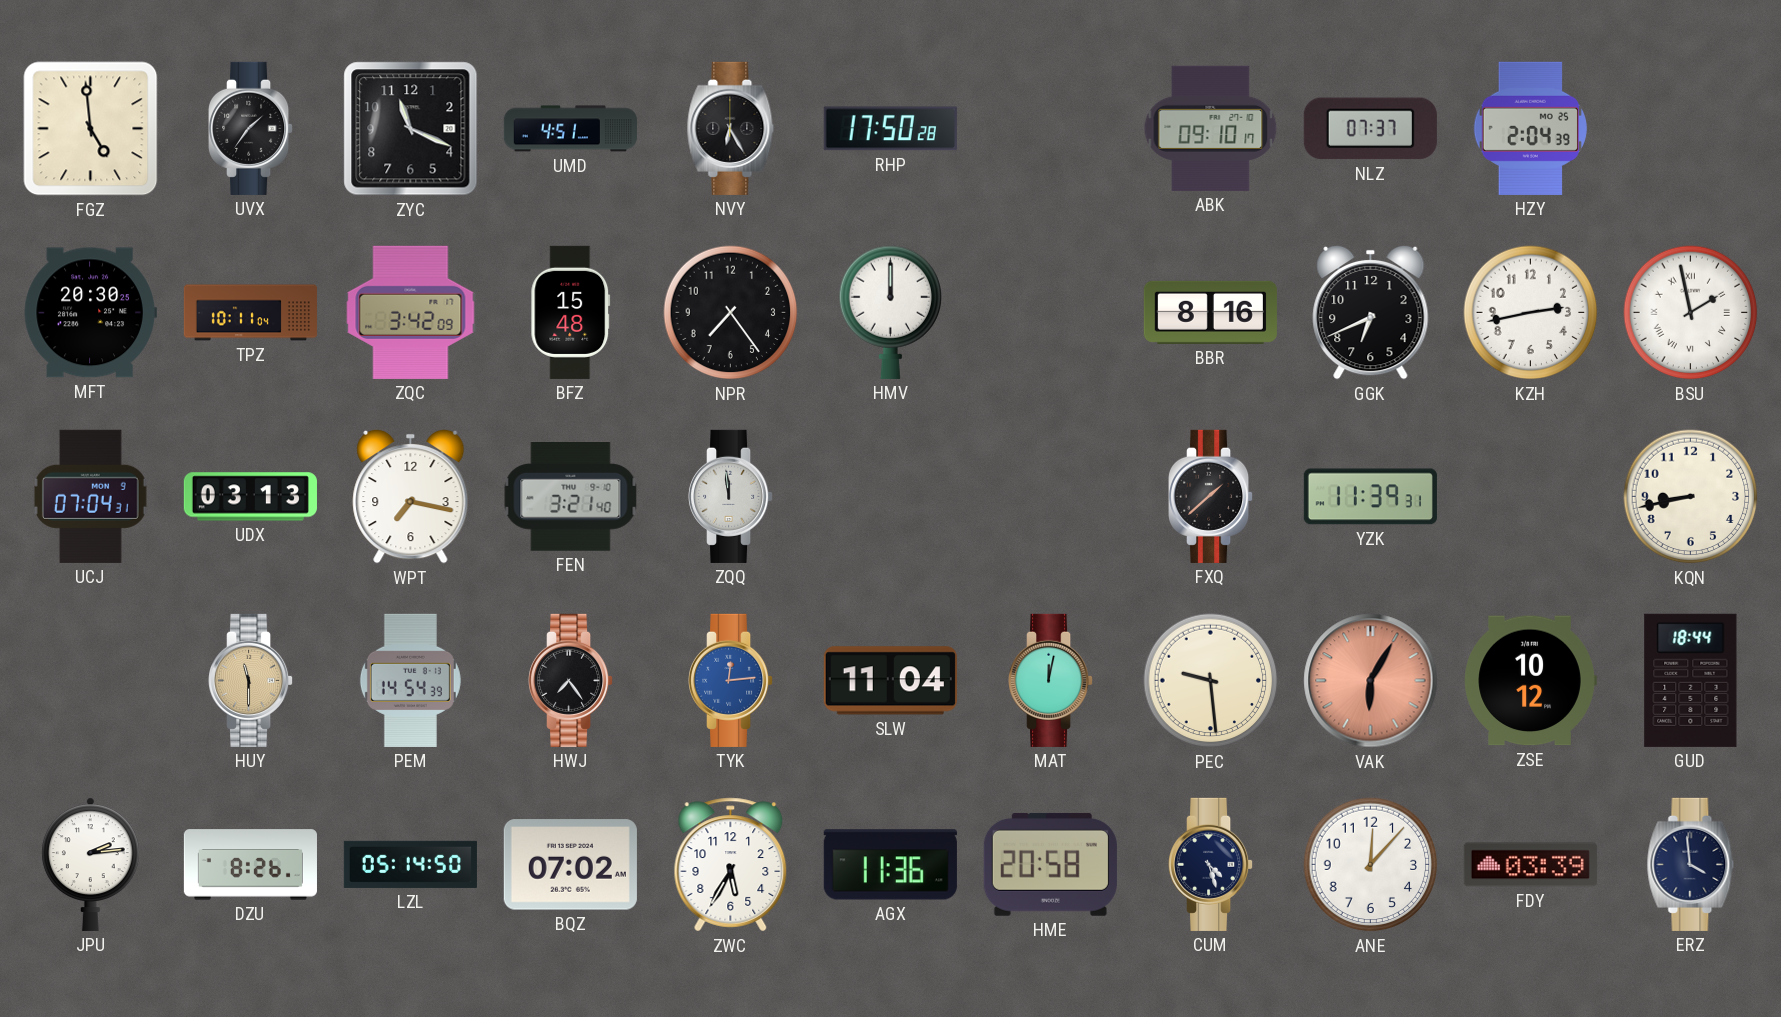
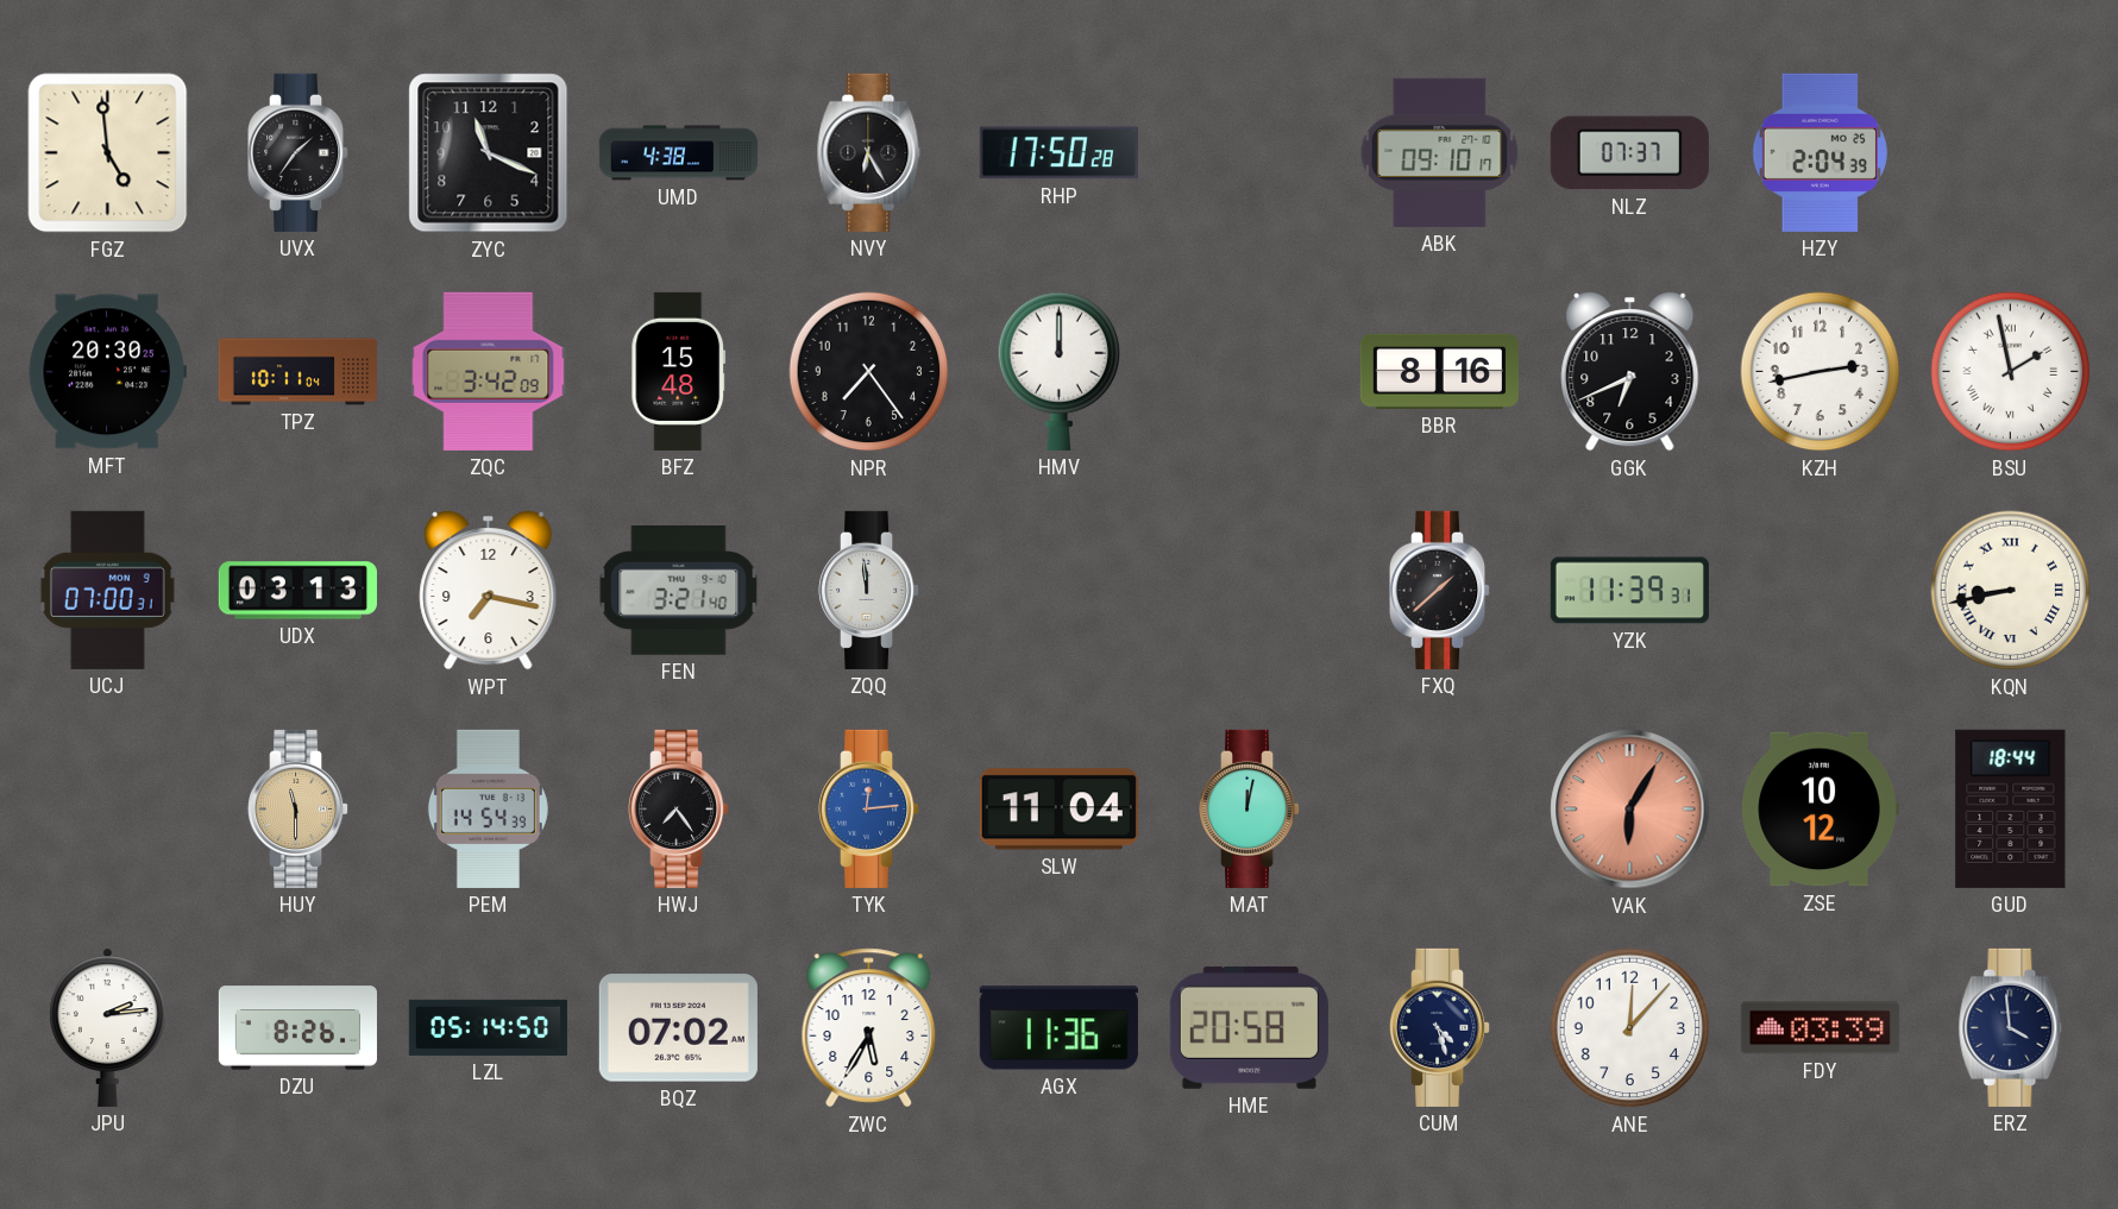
UMD: 4:51 -> 4:38
UCJ: 07:04 -> 07:00
KQN numerals: Arabic -> Roman
PEC: 9:29 -> none
